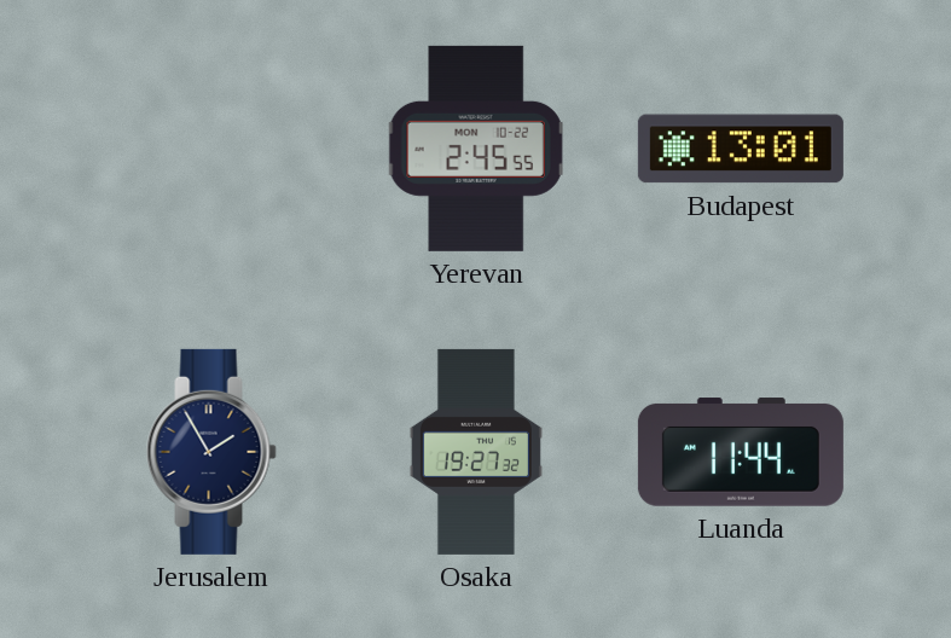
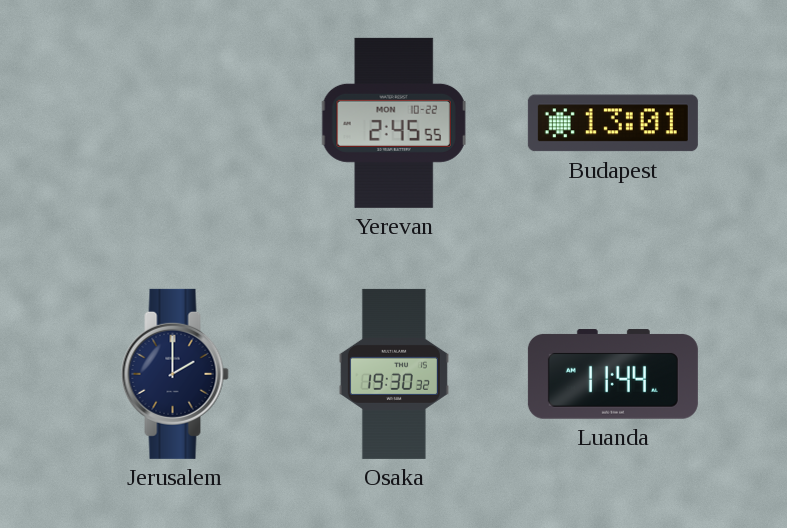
Jerusalem: 1:55 -> 2:00
Osaka: 19:27 -> 19:30
